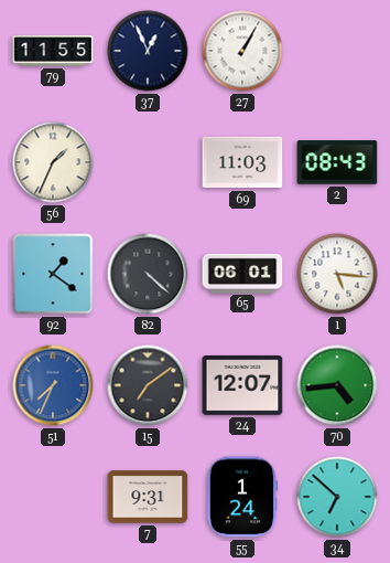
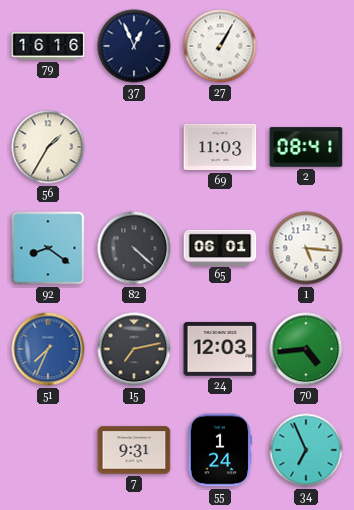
79: 11:55 -> 16:16
56: 1:34 -> 1:35
2: 08:43 -> 08:41
92: 1:21 -> 8:21
15: 7:09 -> 7:13
24: 12:07 -> 12:03
34: 6:52 -> 6:56
